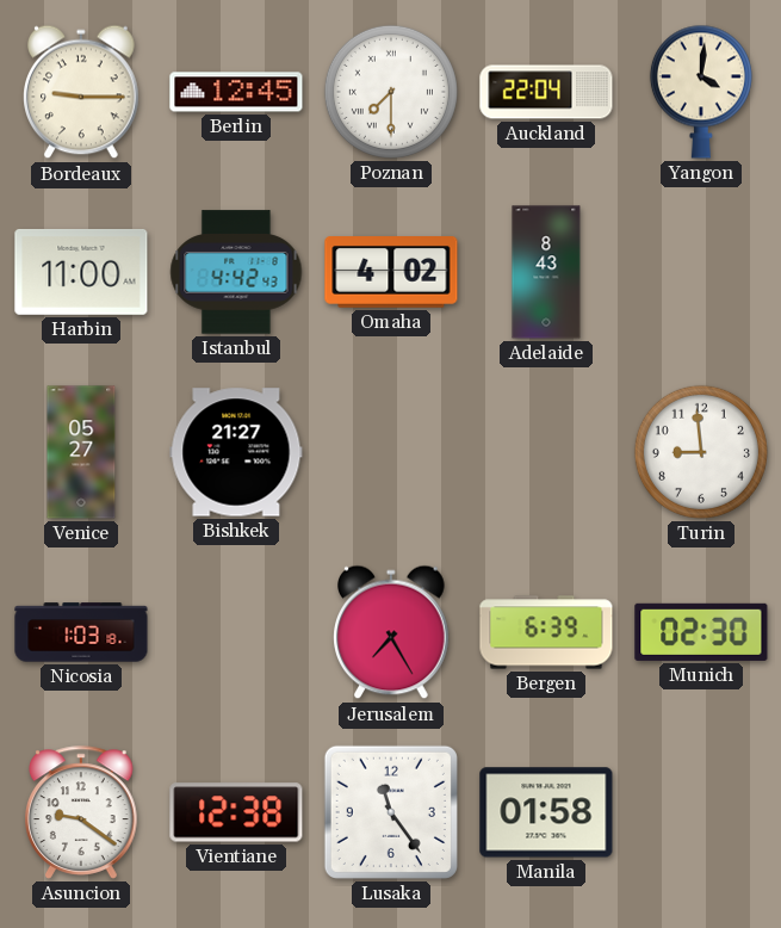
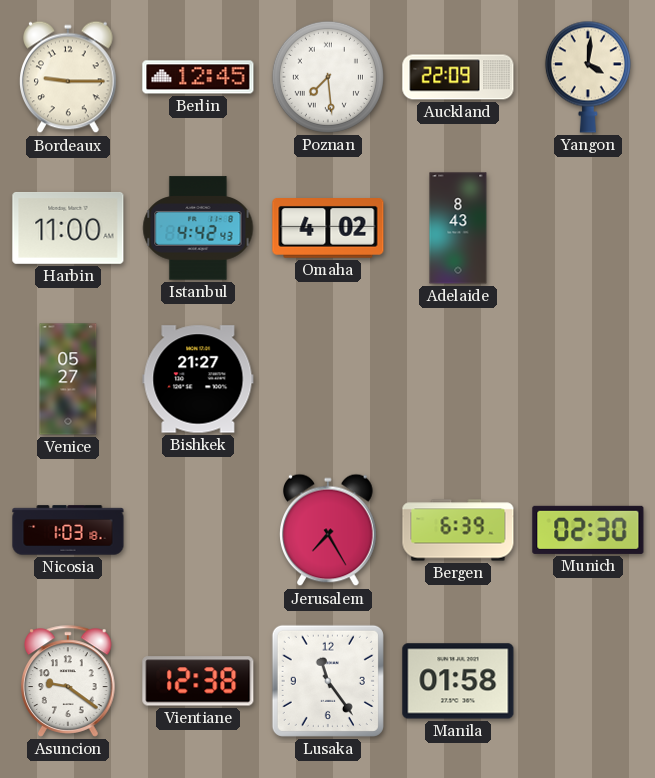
Poznan: 7:30 -> 7:29
Auckland: 22:04 -> 22:09
Turin: 8:59 -> none
